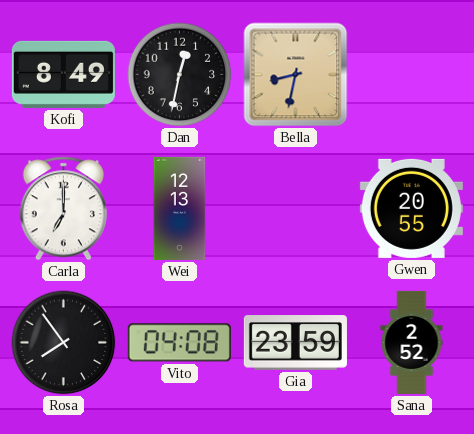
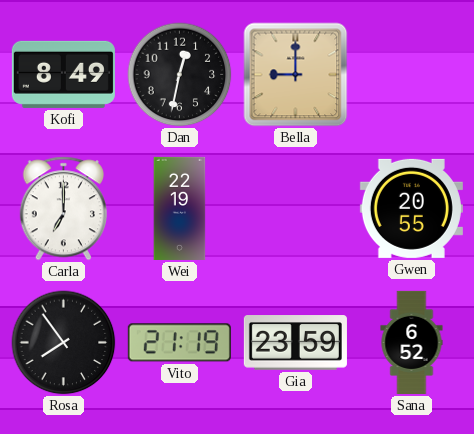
Bella: 8:32 -> 9:00
Wei: 12:13 -> 22:19
Vito: 04:08 -> 21:19
Sana: 2:52 -> 6:52
